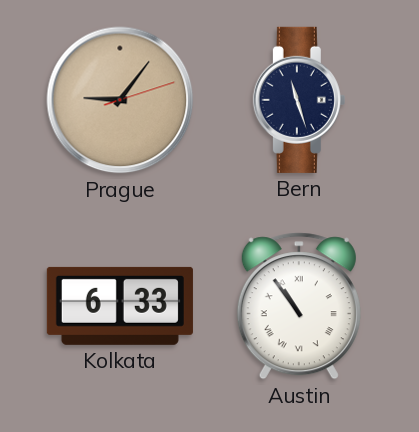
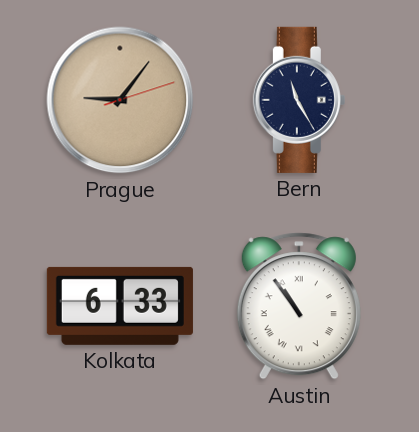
Bern: 11:27 -> 11:25
